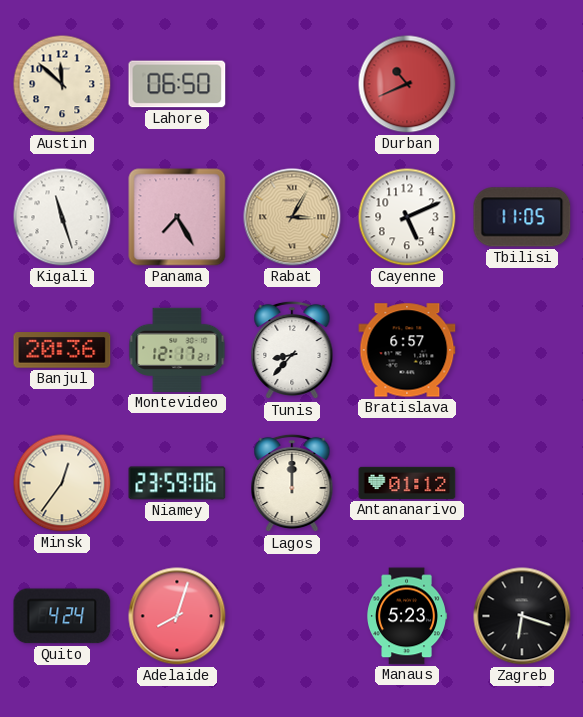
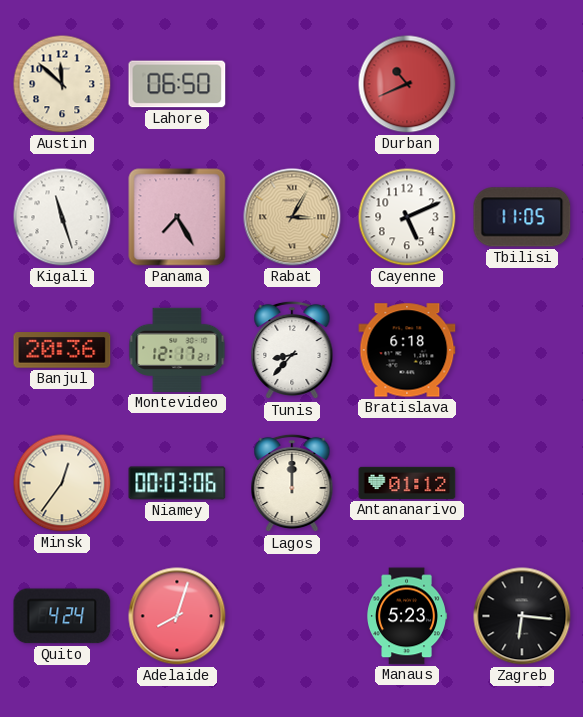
Bratislava: 6:57 -> 6:18
Niamey: 23:59 -> 00:03
Zagreb: 6:18 -> 6:16
